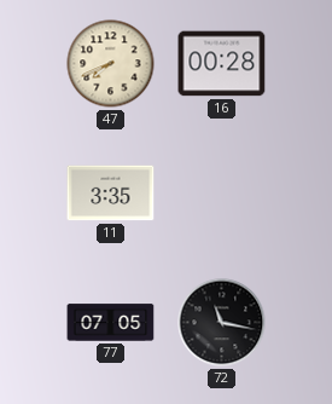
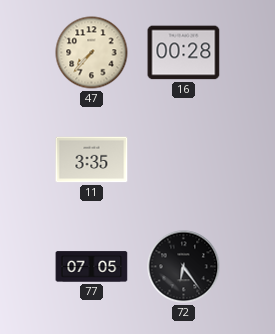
47: 7:41 -> 7:37
72: 11:17 -> 6:24
